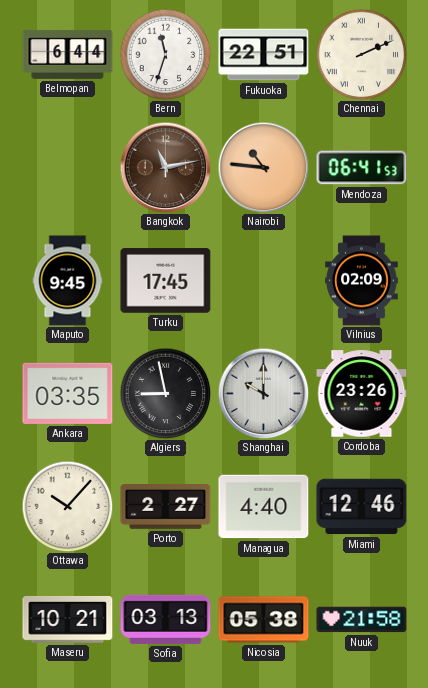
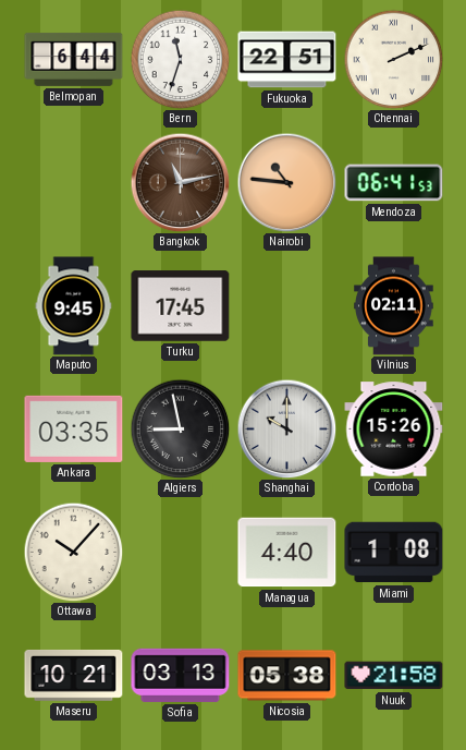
Vilnius: 02:09 -> 02:11
Cordoba: 23:26 -> 15:26
Porto: 2:27 -> none
Miami: 12:46 -> 1:08
